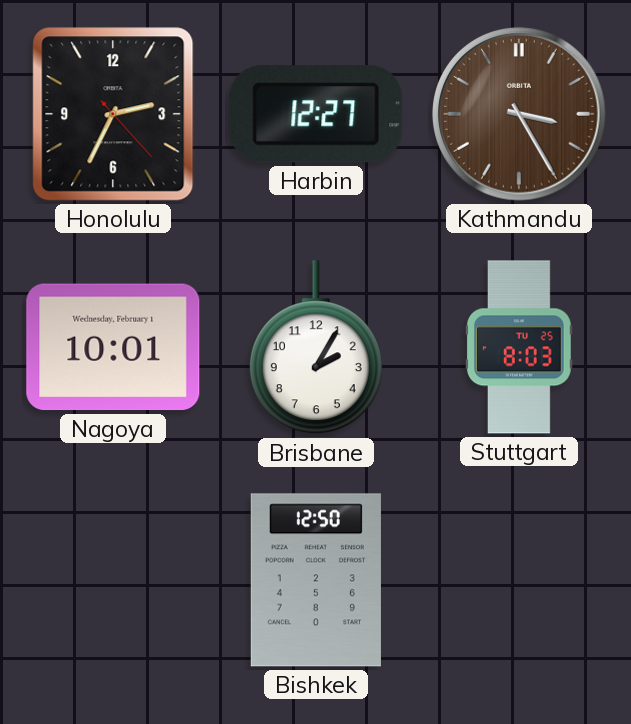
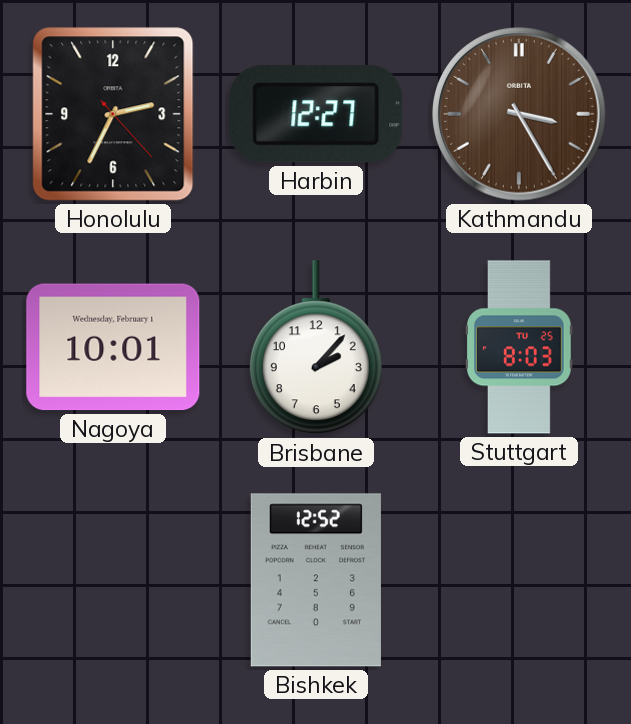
Brisbane: 2:05 -> 2:07
Bishkek: 12:50 -> 12:52
